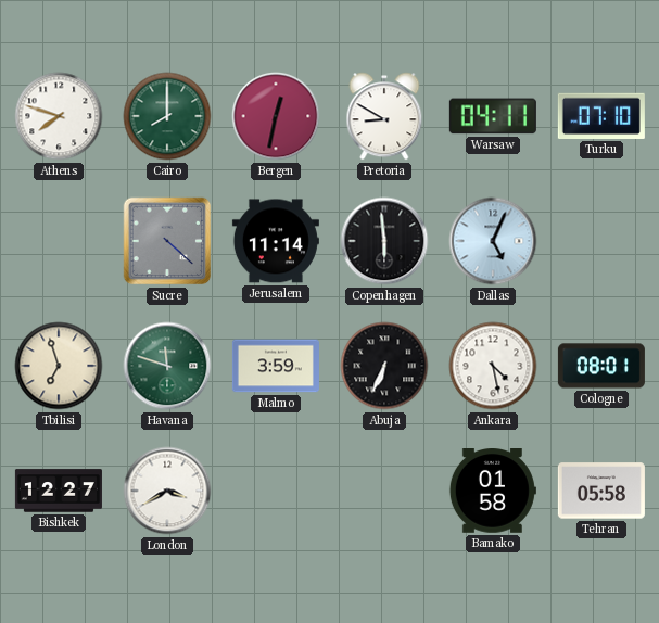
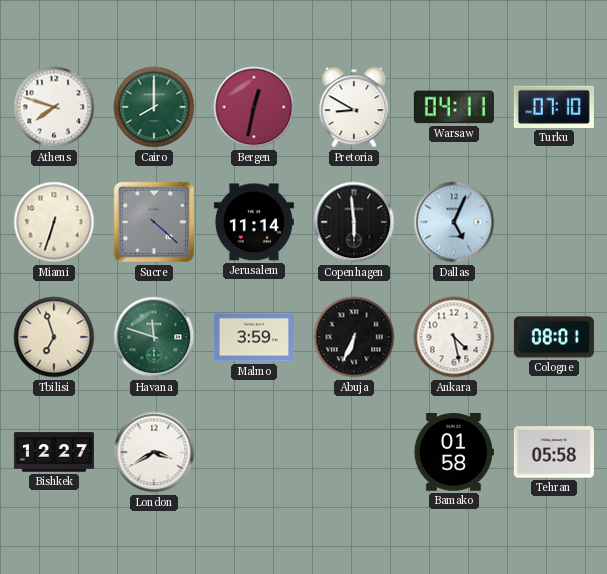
Miami: none -> 6:33
